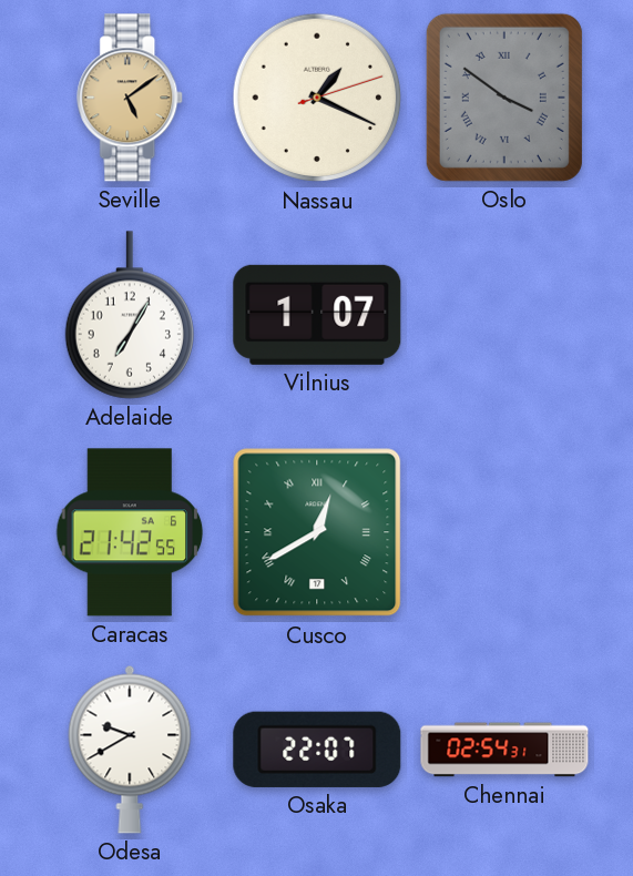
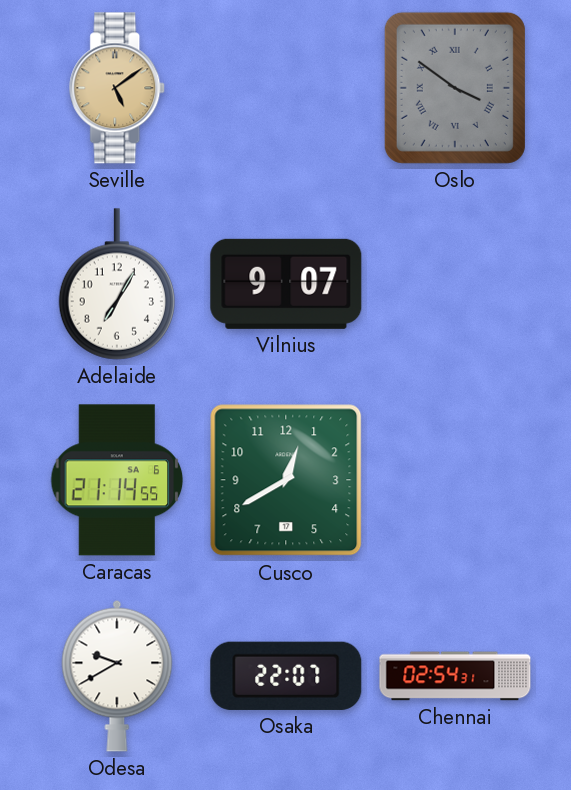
Nassau: 1:19 -> none
Vilnius: 1:07 -> 9:07
Caracas: 21:42 -> 21:14
Cusco numerals: Roman -> Arabic
